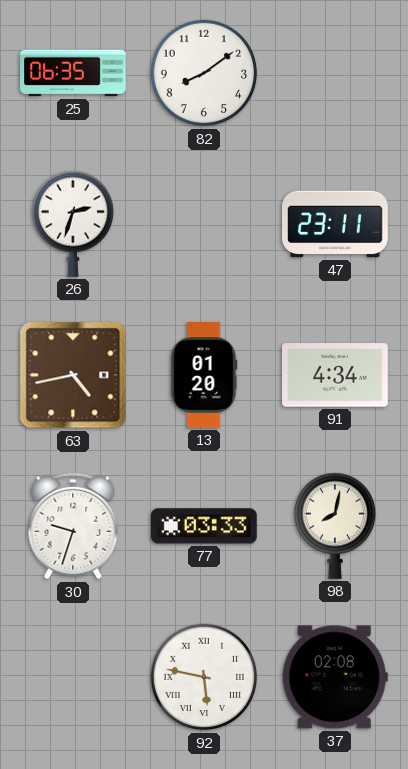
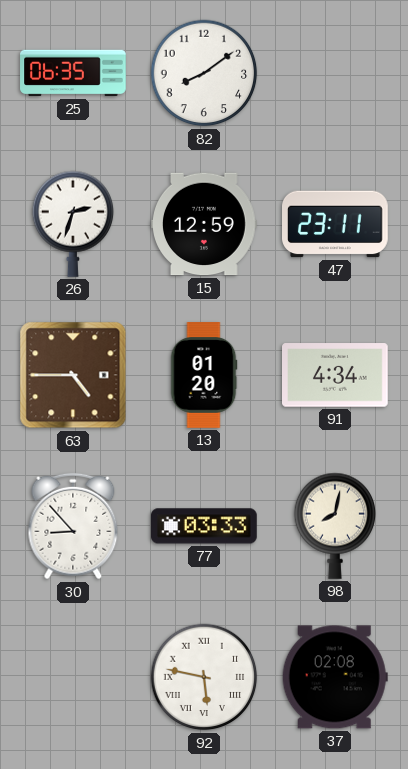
15: none -> 12:59
63: 4:43 -> 4:45
30: 9:33 -> 8:53
